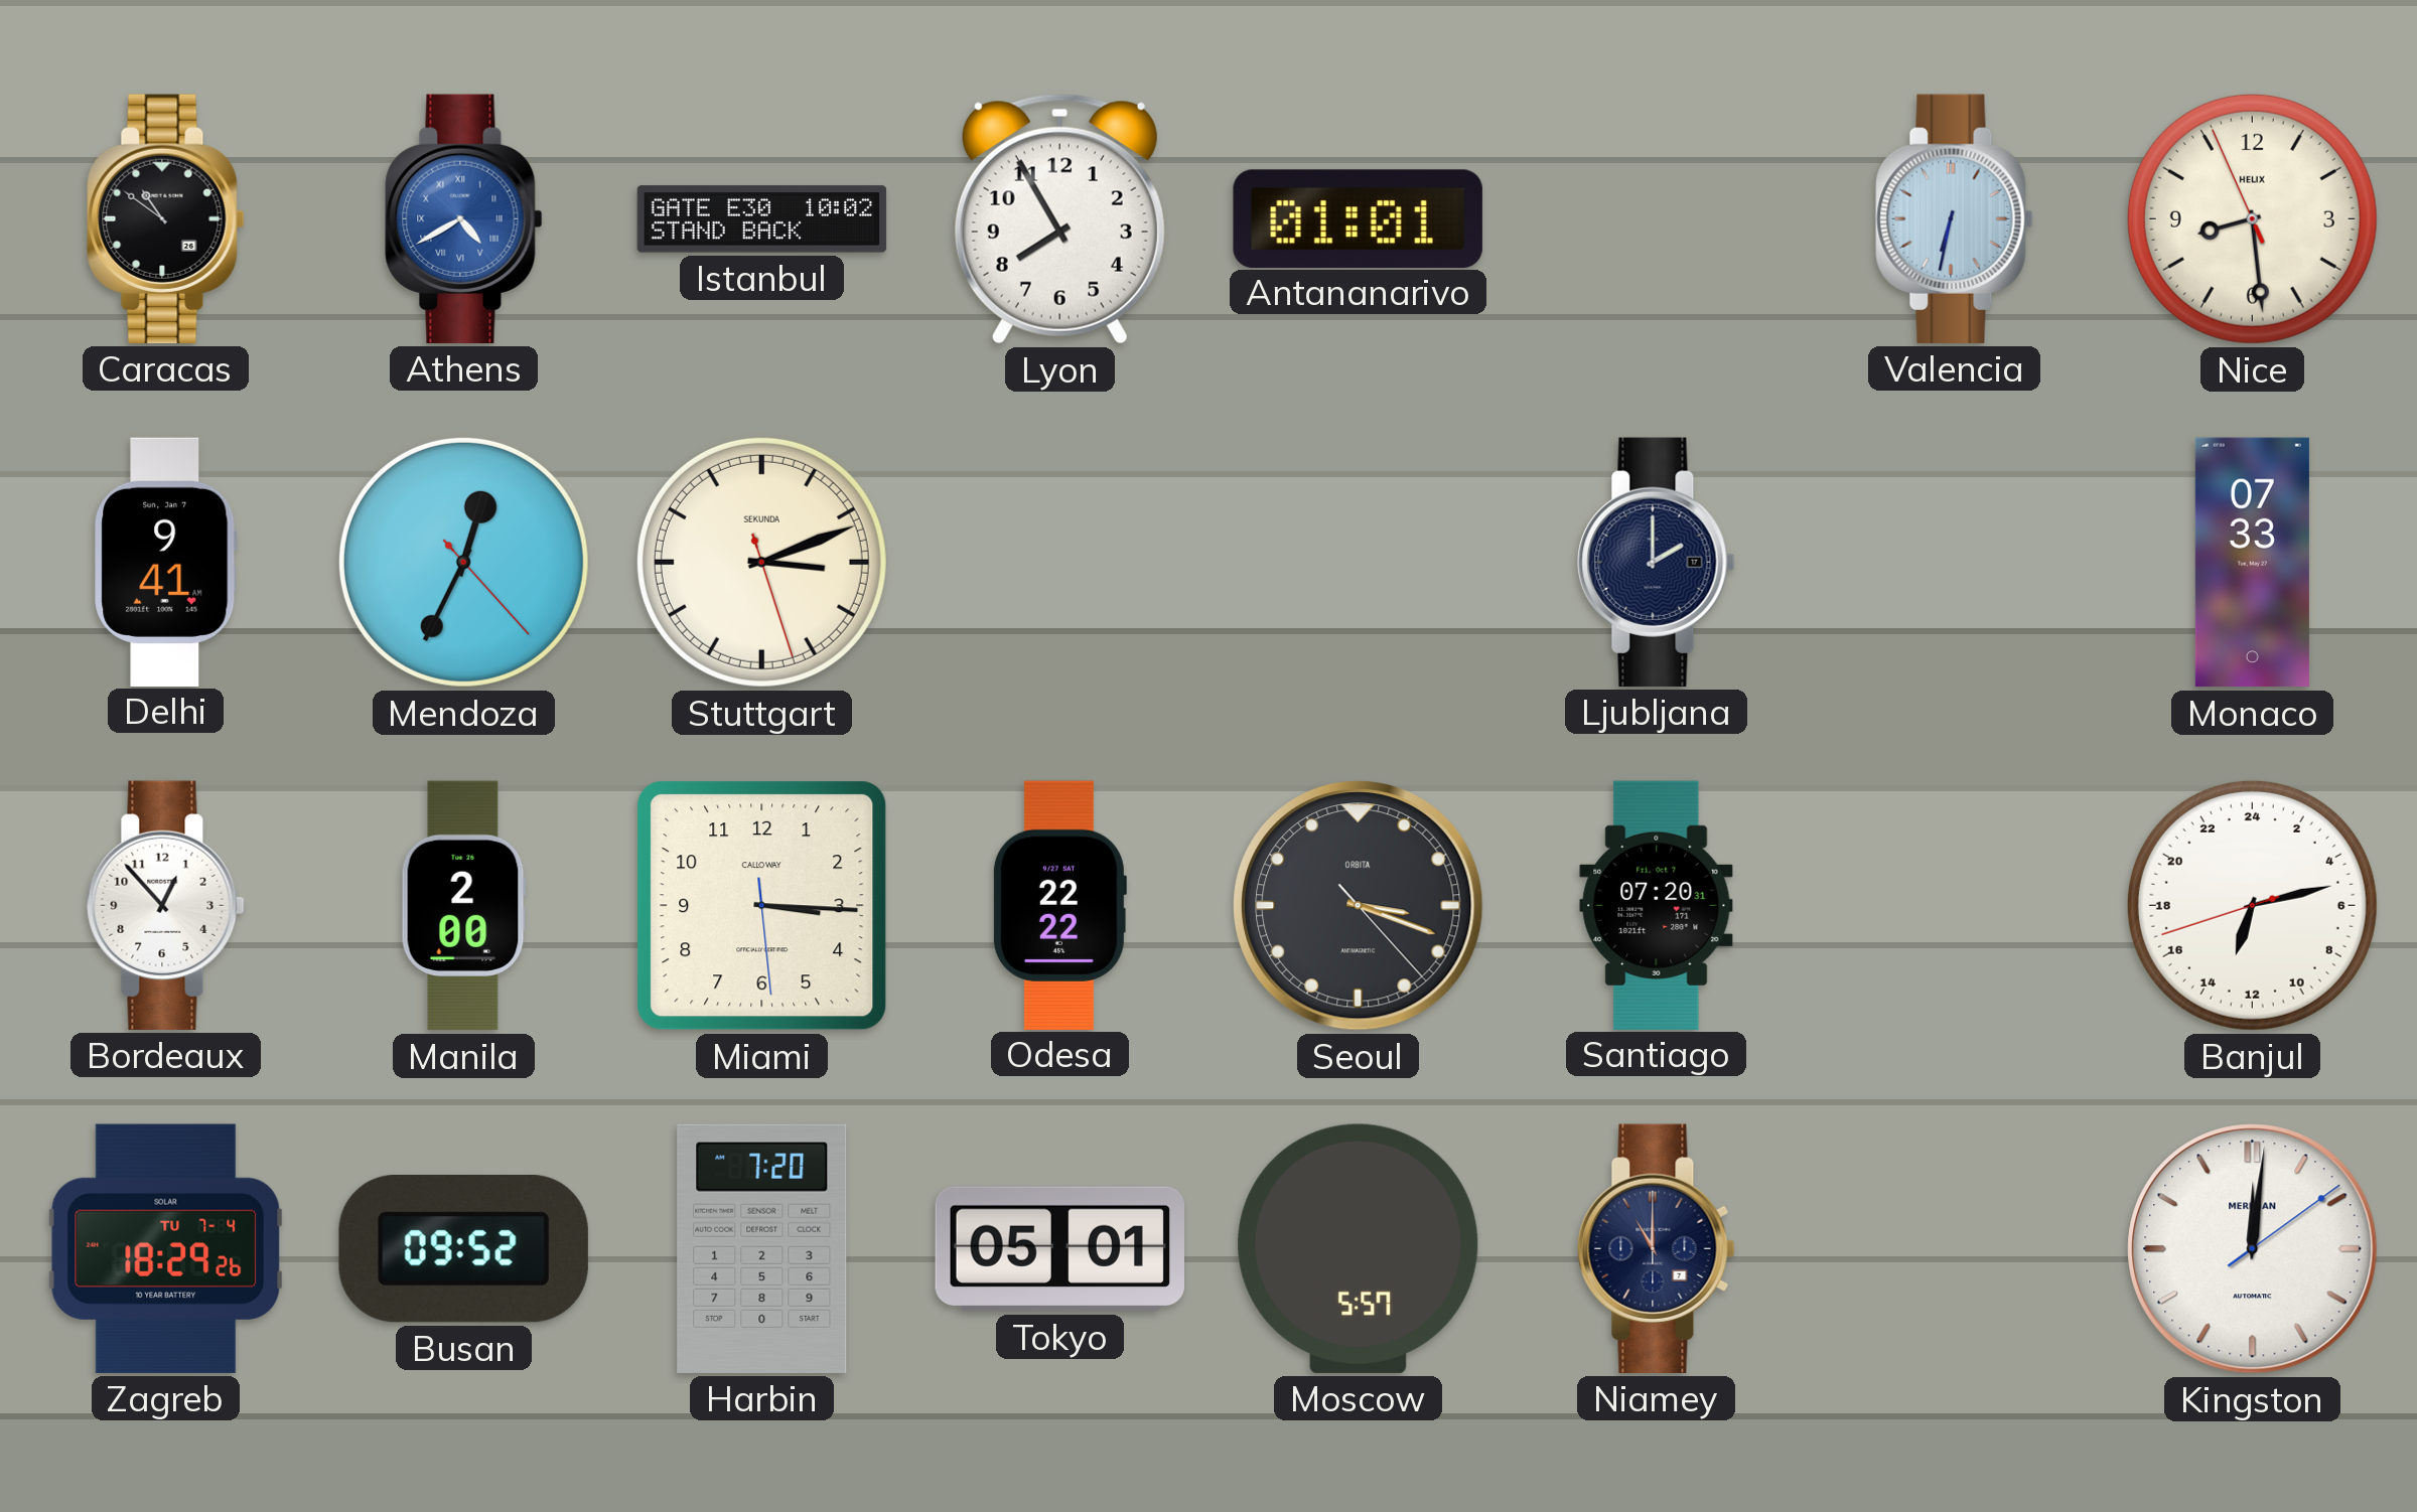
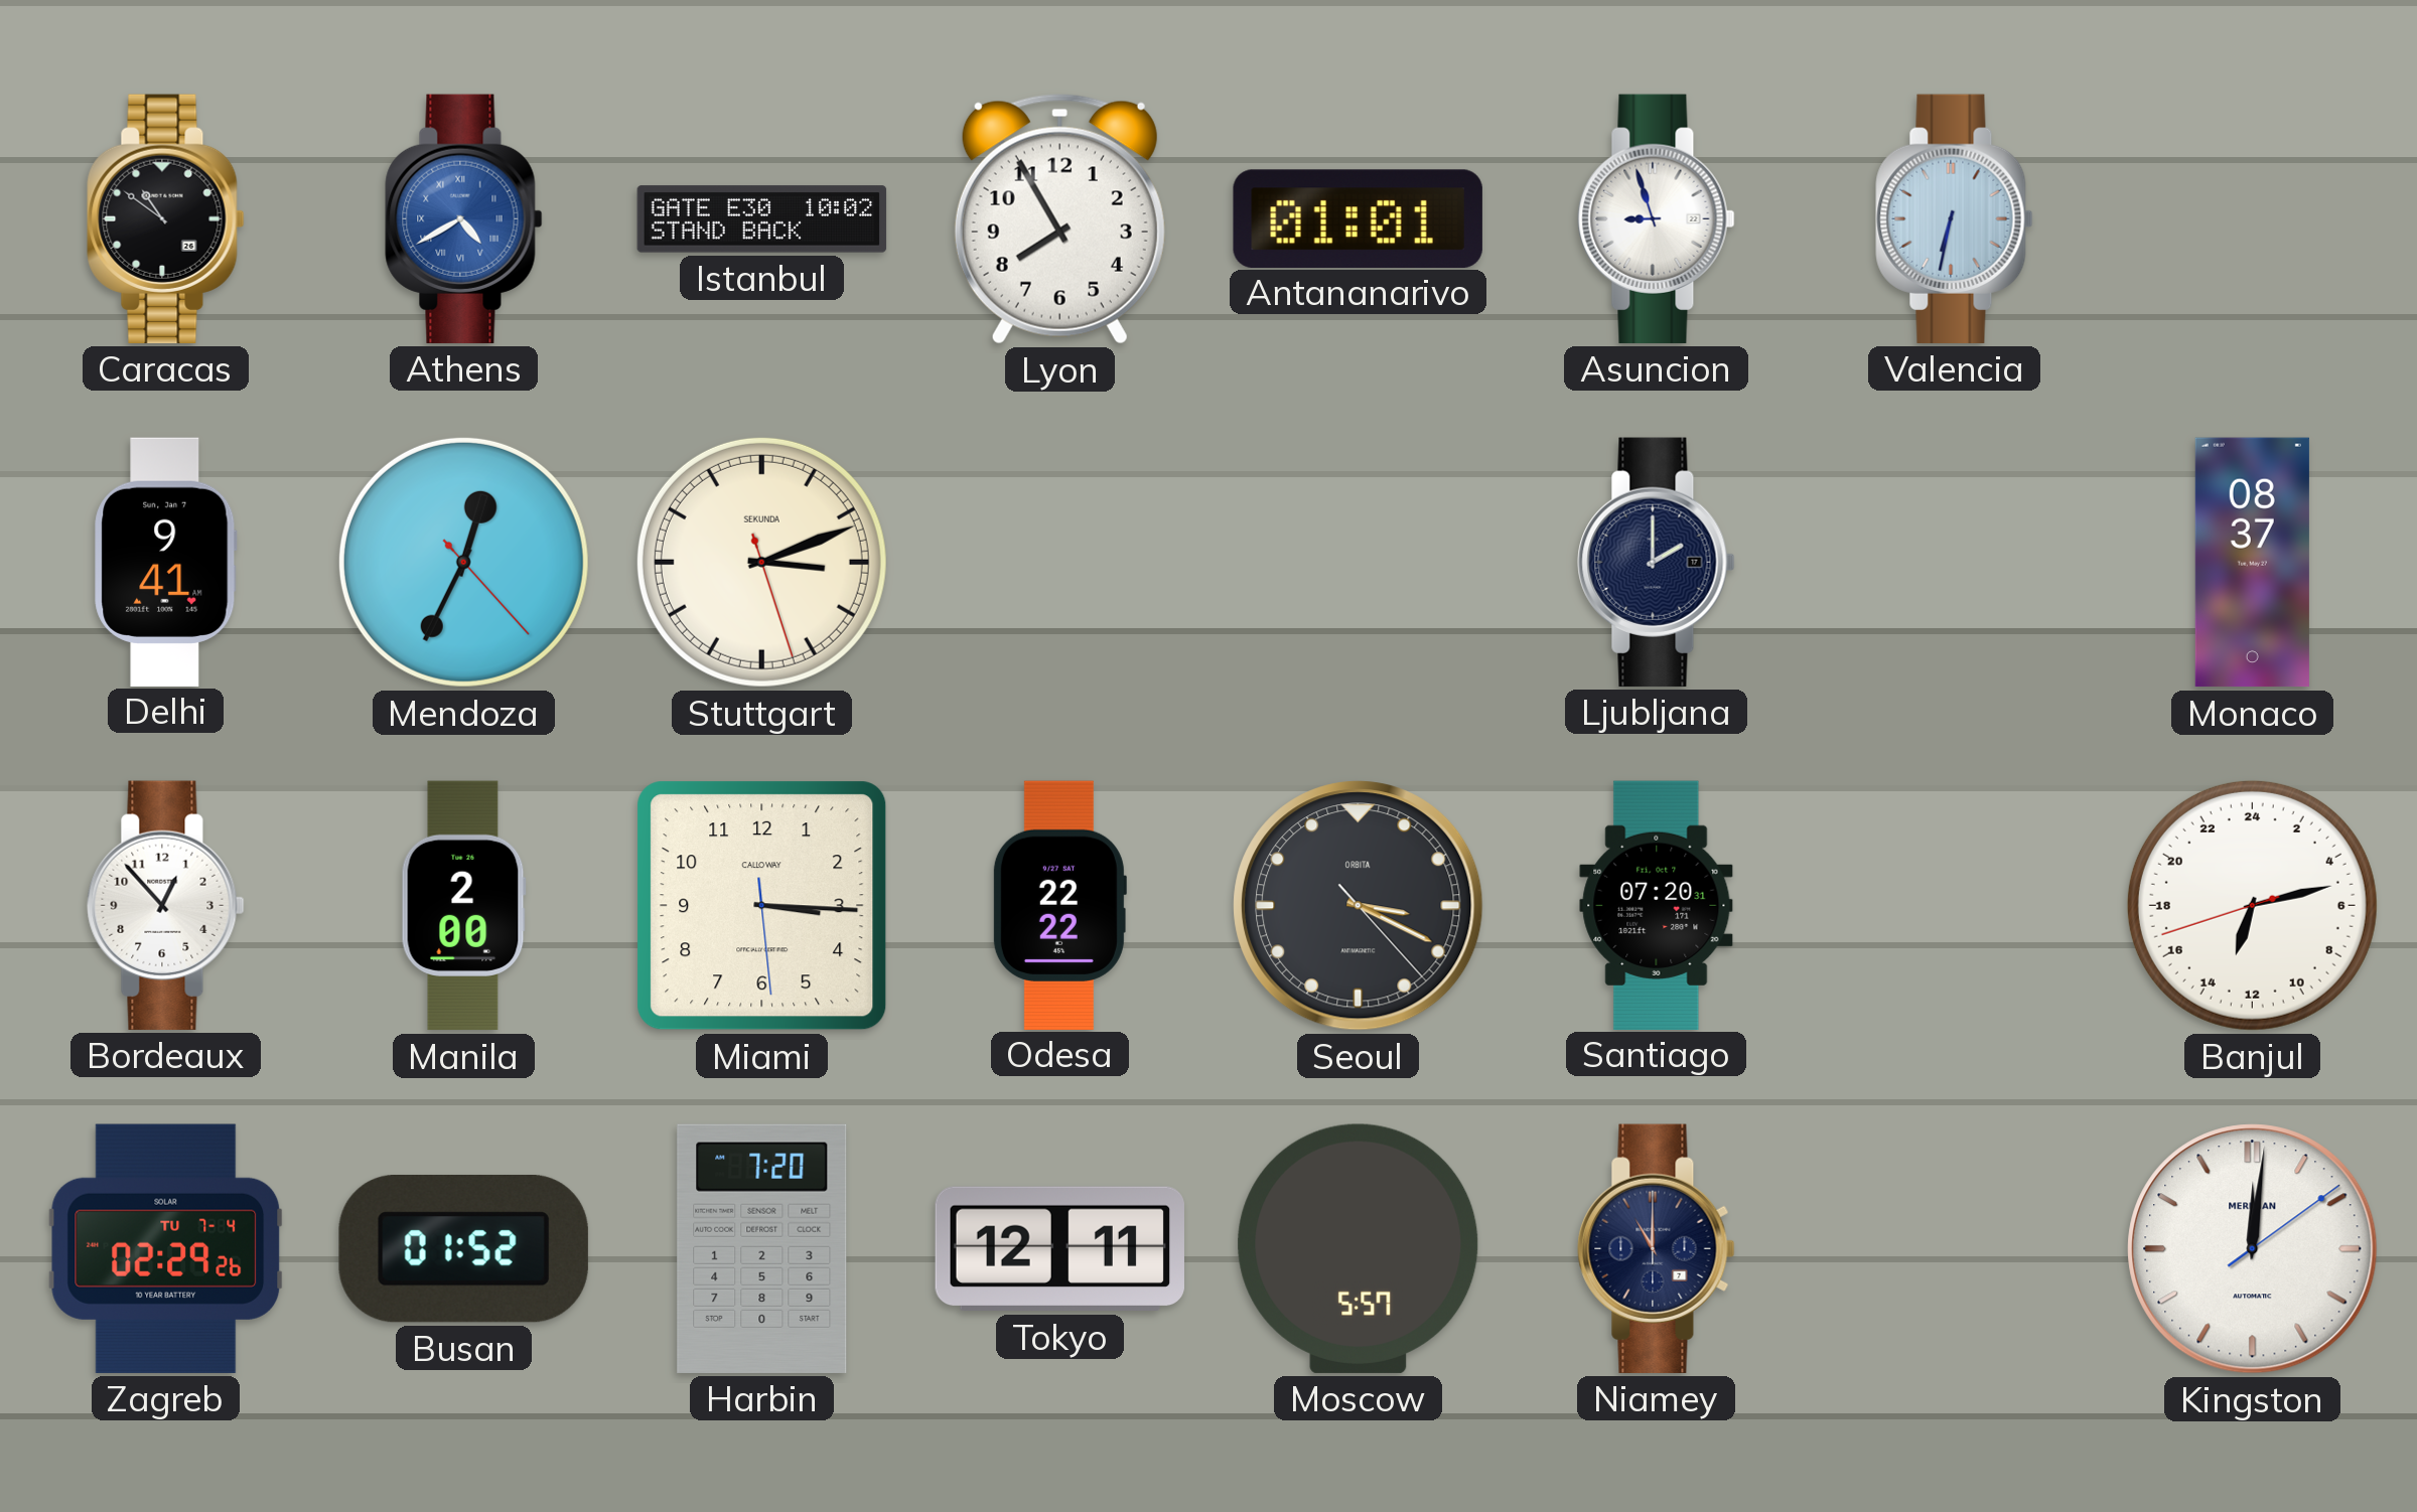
Asuncion: none -> 8:57
Nice: 8:28 -> none
Monaco: 07:33 -> 08:37
Seoul: 3:18 -> 3:19
Zagreb: 18:29 -> 02:29
Busan: 09:52 -> 01:52
Tokyo: 05:01 -> 12:11
